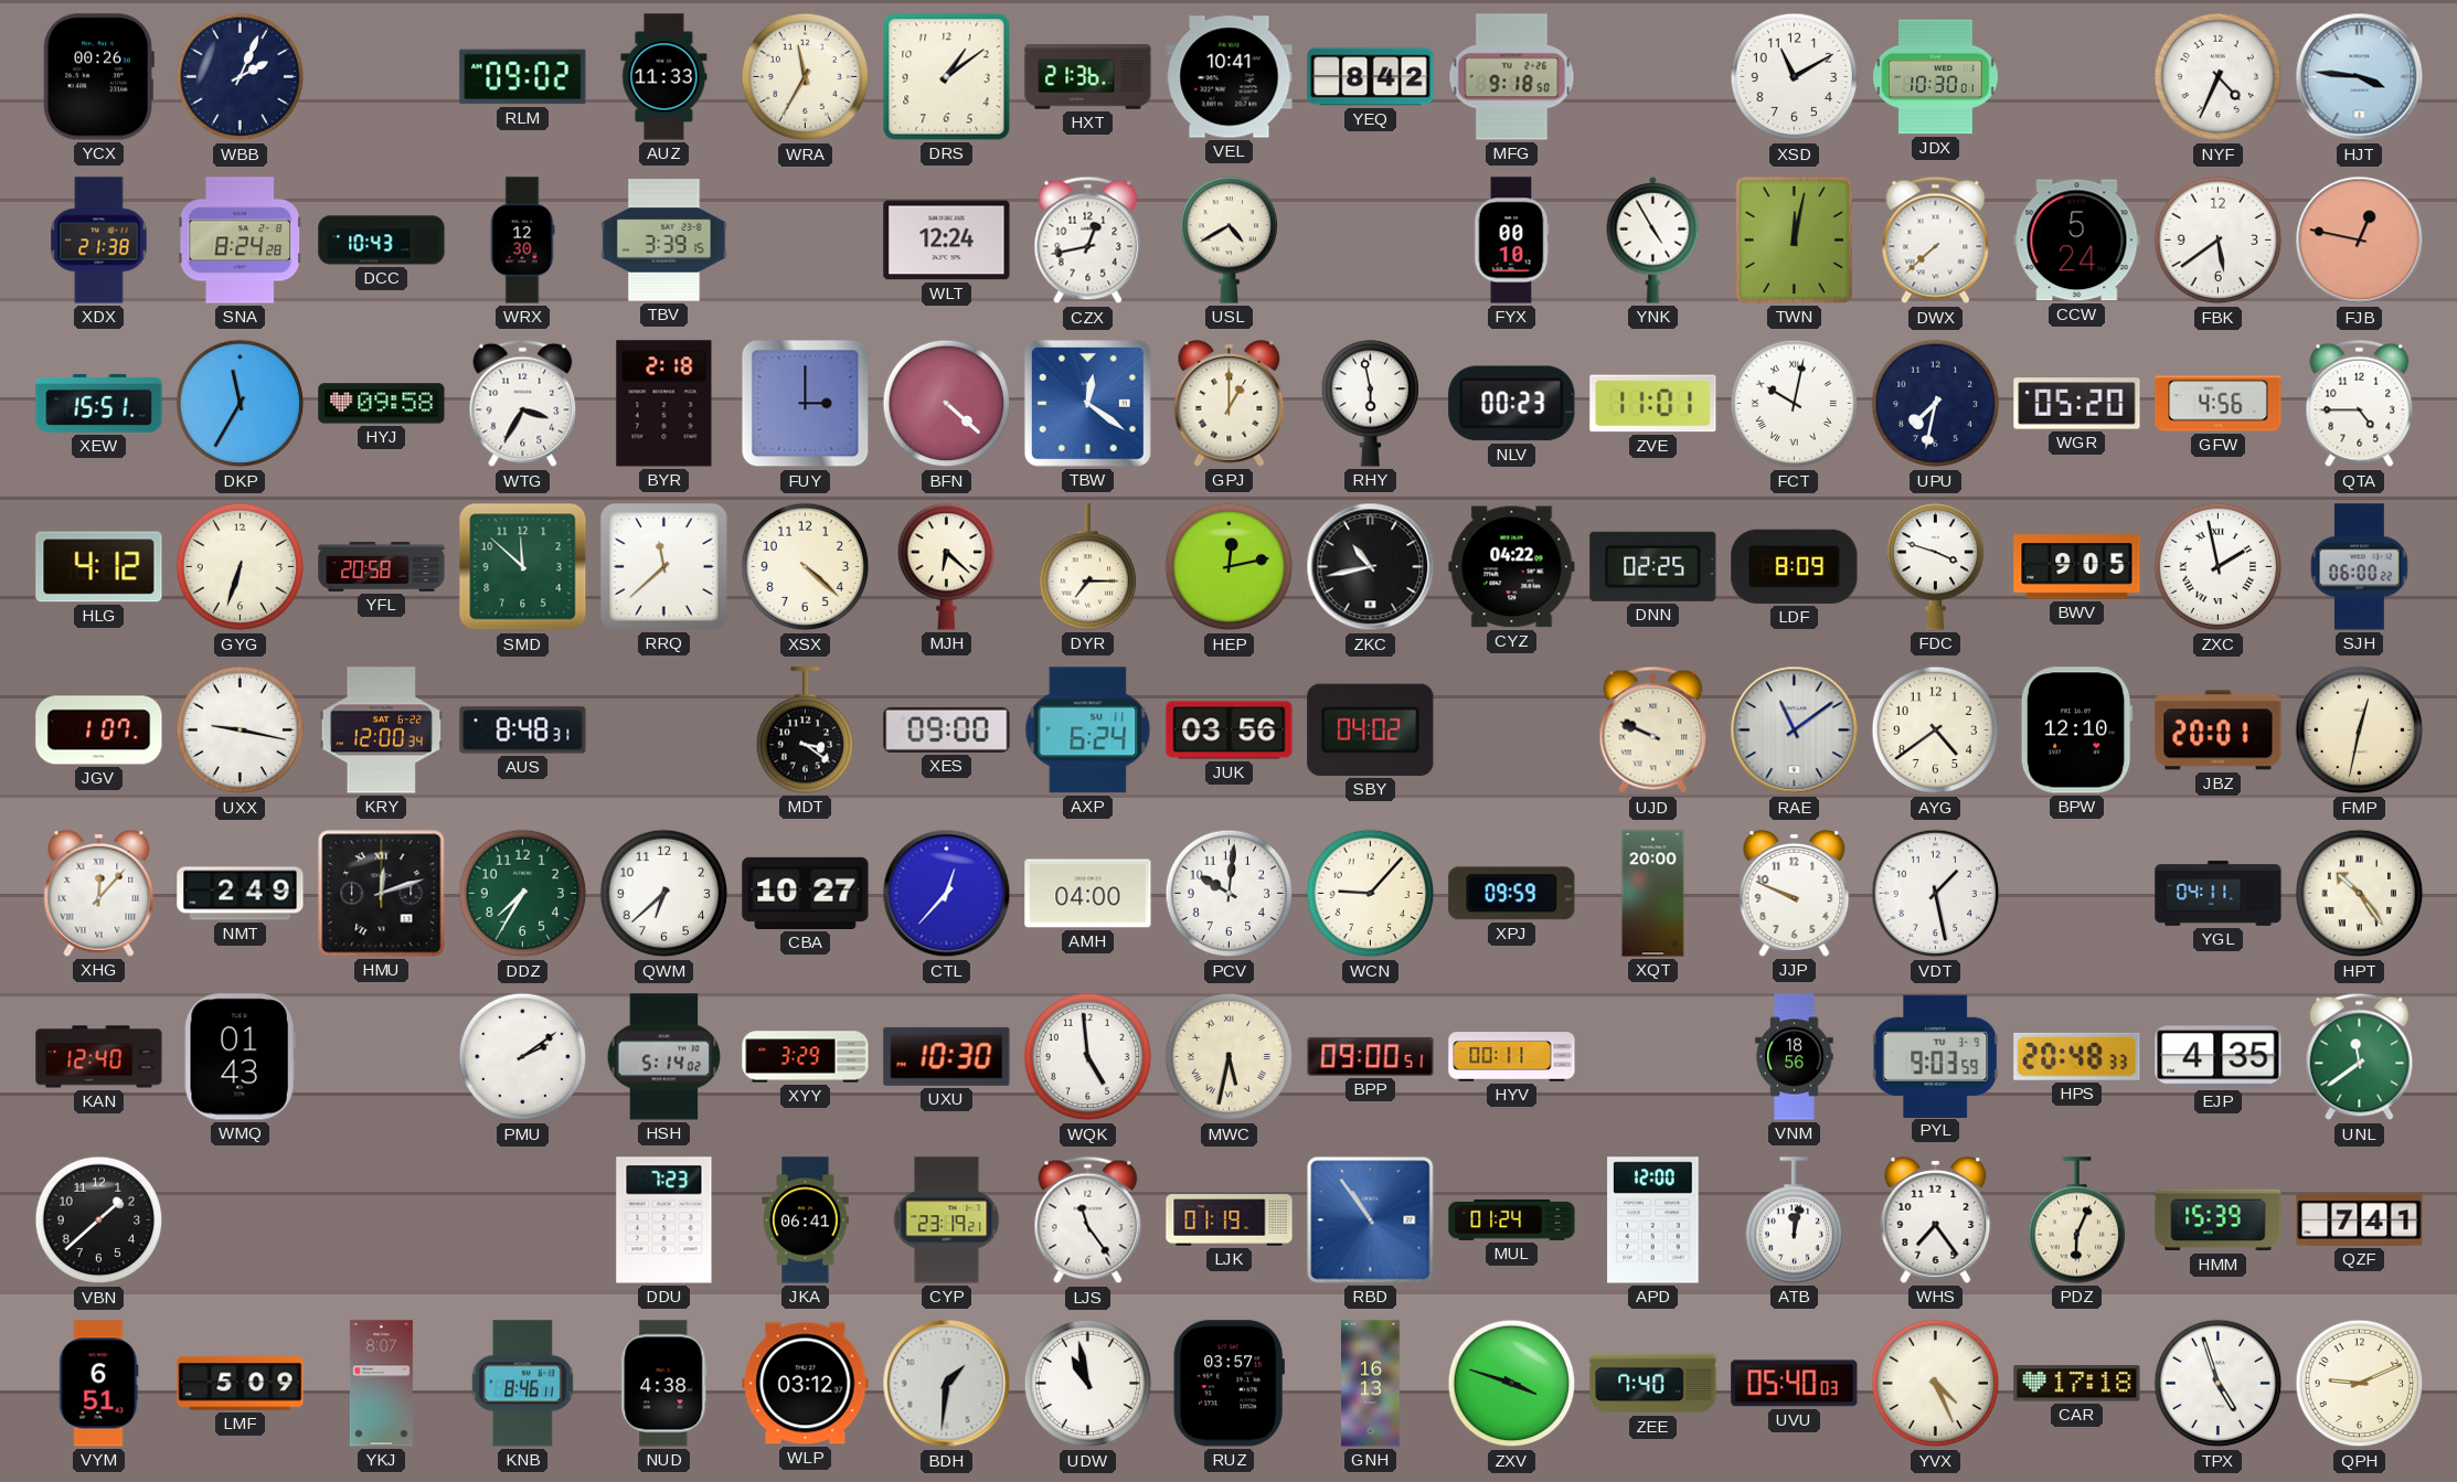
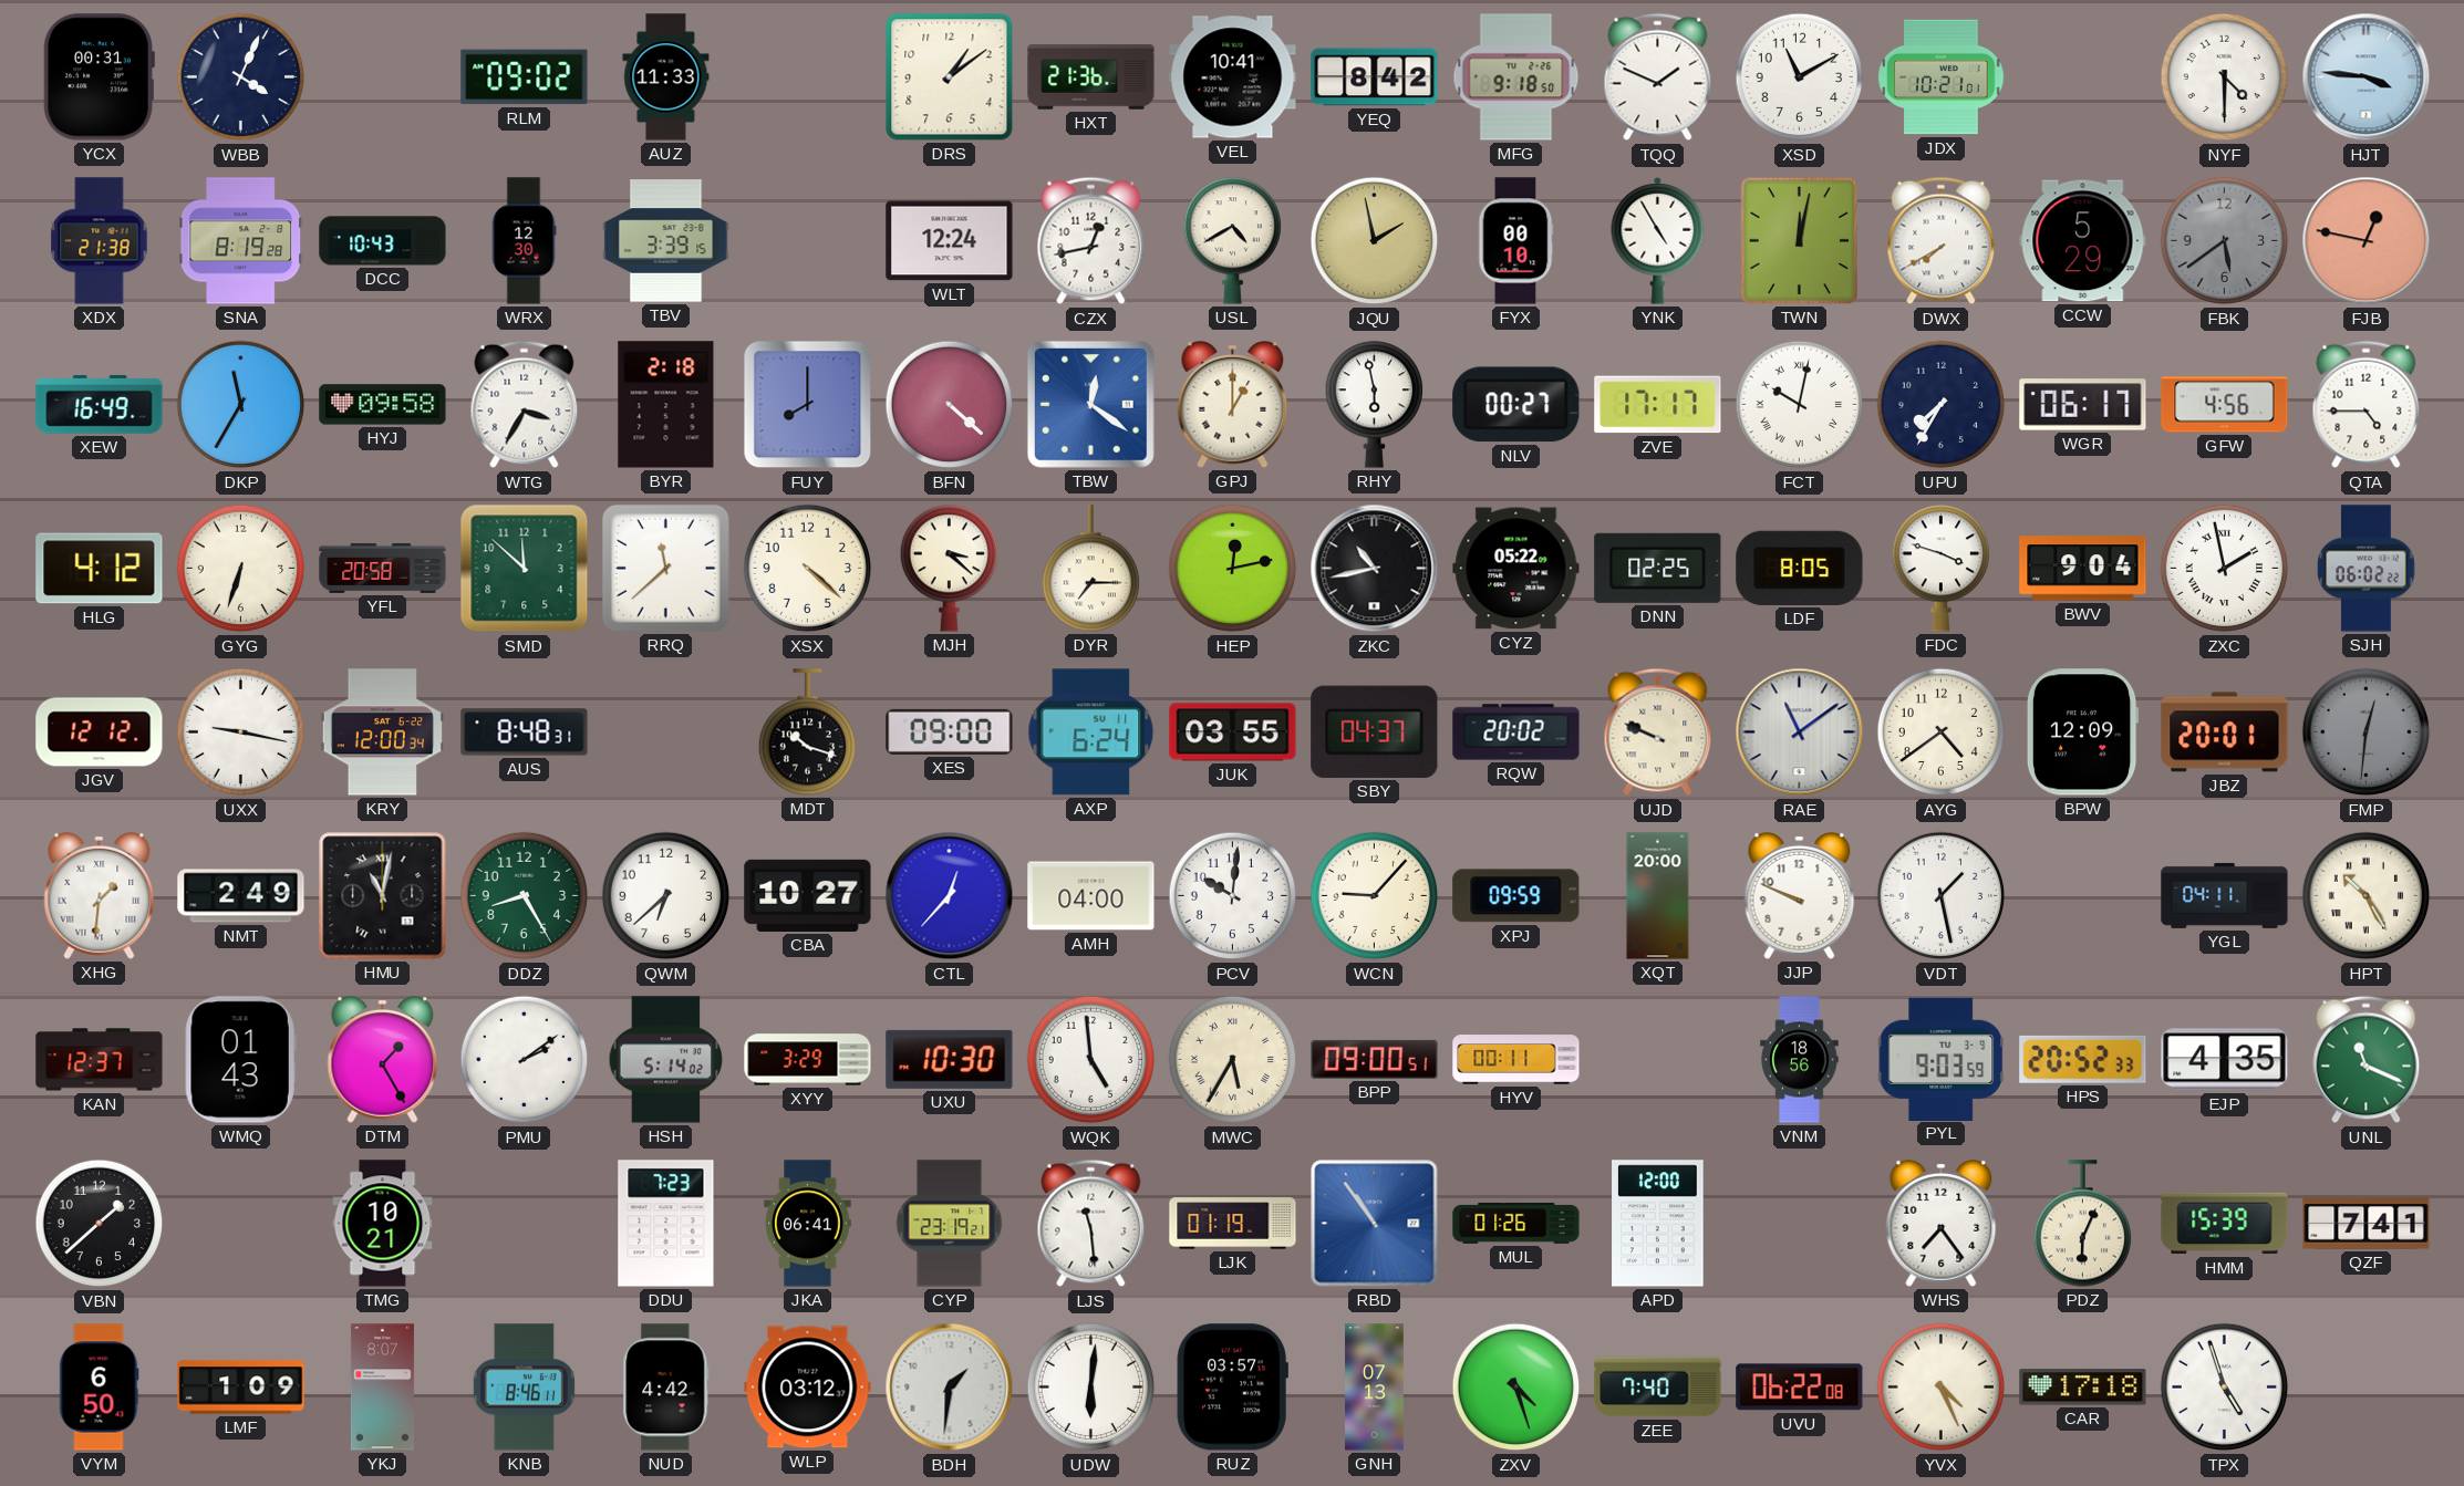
YCX: 00:26 -> 00:31
WBB: 2:04 -> 4:04
WRA: 11:35 -> none
TQQ: none -> 1:49
JDX: 10:30 -> 10:21
NYF: 4:34 -> 4:30
SNA: 8:24 -> 8:19
JQU: none -> 1:58
DWX: 7:38 -> 7:40
CCW: 5:24 -> 5:29
FBK dial: white -> grey
XEW: 15:51 -> 16:49
FUY: 3:00 -> 8:00
NLV: 00:23 -> 00:27
ZVE: 11:01 -> 17:17
UPU: 7:32 -> 7:35
WGR: 05:20 -> 06:17
MJH: 6:22 -> 3:22
CYZ: 04:22 -> 05:22
LDF: 8:09 -> 8:05
BWV: 9:05 -> 9:04
SJH: 06:00 -> 06:02
JGV: 1:07 -> 12:12
MDT: 3:21 -> 10:18
JUK: 03:56 -> 03:55
SBY: 04:02 -> 04:37
RQW: none -> 20:02
BPW: 12:10 -> 12:09
FMP: 12:32 -> 12:31
FMP dial: cream -> grey
XHG: 12:07 -> 1:31
HMU: 12:12 -> 11:02
DDZ: 7:35 -> 8:25
HPT: 10:24 -> 10:25
KAN: 12:40 -> 12:37
DTM: none -> 1:25
MWC: 5:32 -> 5:35
HPS: 20:48 -> 20:52
UNL: 11:39 -> 11:19
TMG: none -> 10:21
LJS: 11:24 -> 11:29
MUL: 01:24 -> 01:26
ATB: 12:02 -> none
VYM: 6:51 -> 6:50
LMF: 5:09 -> 1:09
NUD: 4:38 -> 4:42
UDW: 10:58 -> 6:01
GNH: 16:13 -> 07:13
ZXV: 3:48 -> 4:27
UVU: 05:40 -> 06:22
QPH: 9:11 -> none
